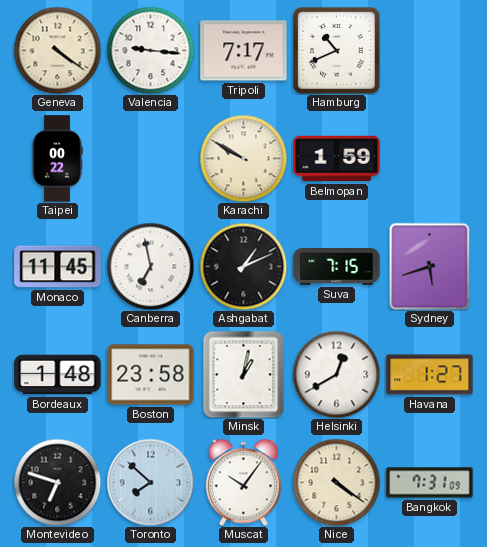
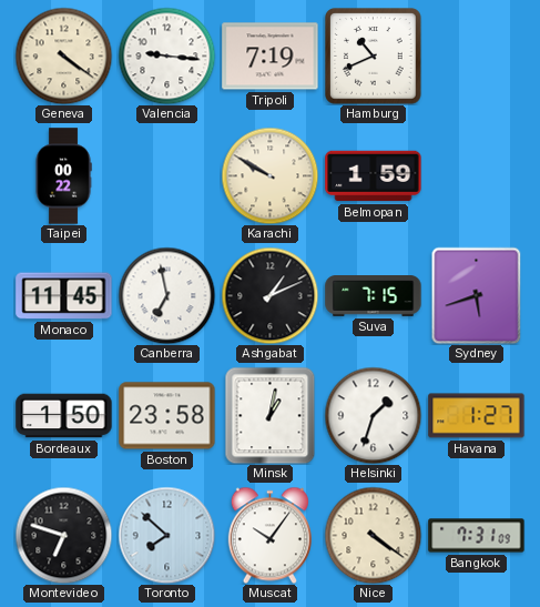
Tripoli: 7:17 -> 7:19
Bordeaux: 1:48 -> 1:50
Helsinki: 12:40 -> 1:33
